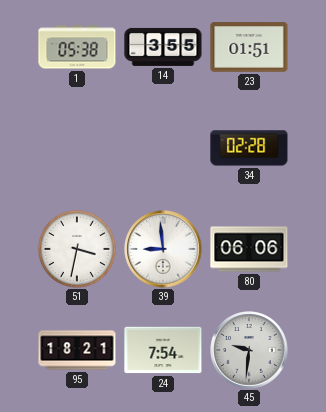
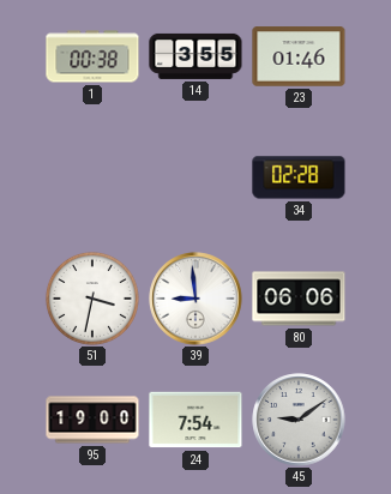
1: 05:38 -> 00:38
23: 01:51 -> 01:46
95: 18:21 -> 19:00
45: 9:31 -> 9:09
